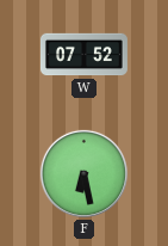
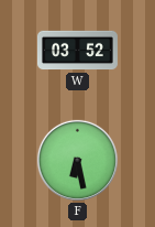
W: 07:52 -> 03:52
